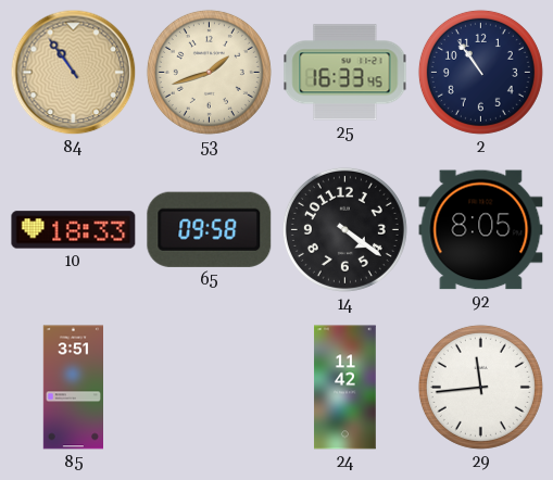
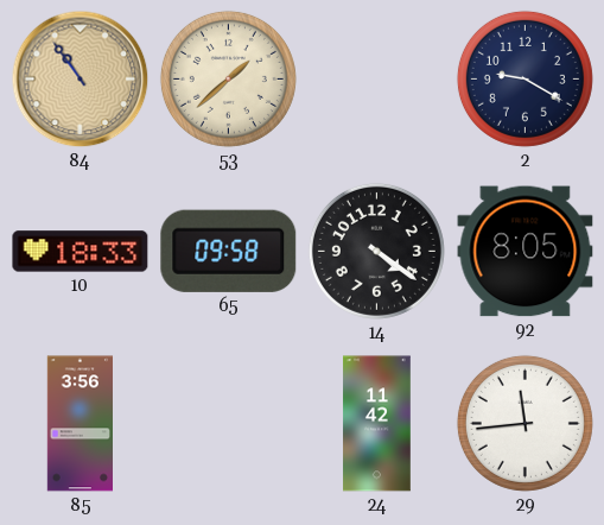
53: 1:42 -> 1:38
25: 16:33 -> none
2: 10:54 -> 9:20
85: 3:51 -> 3:56
